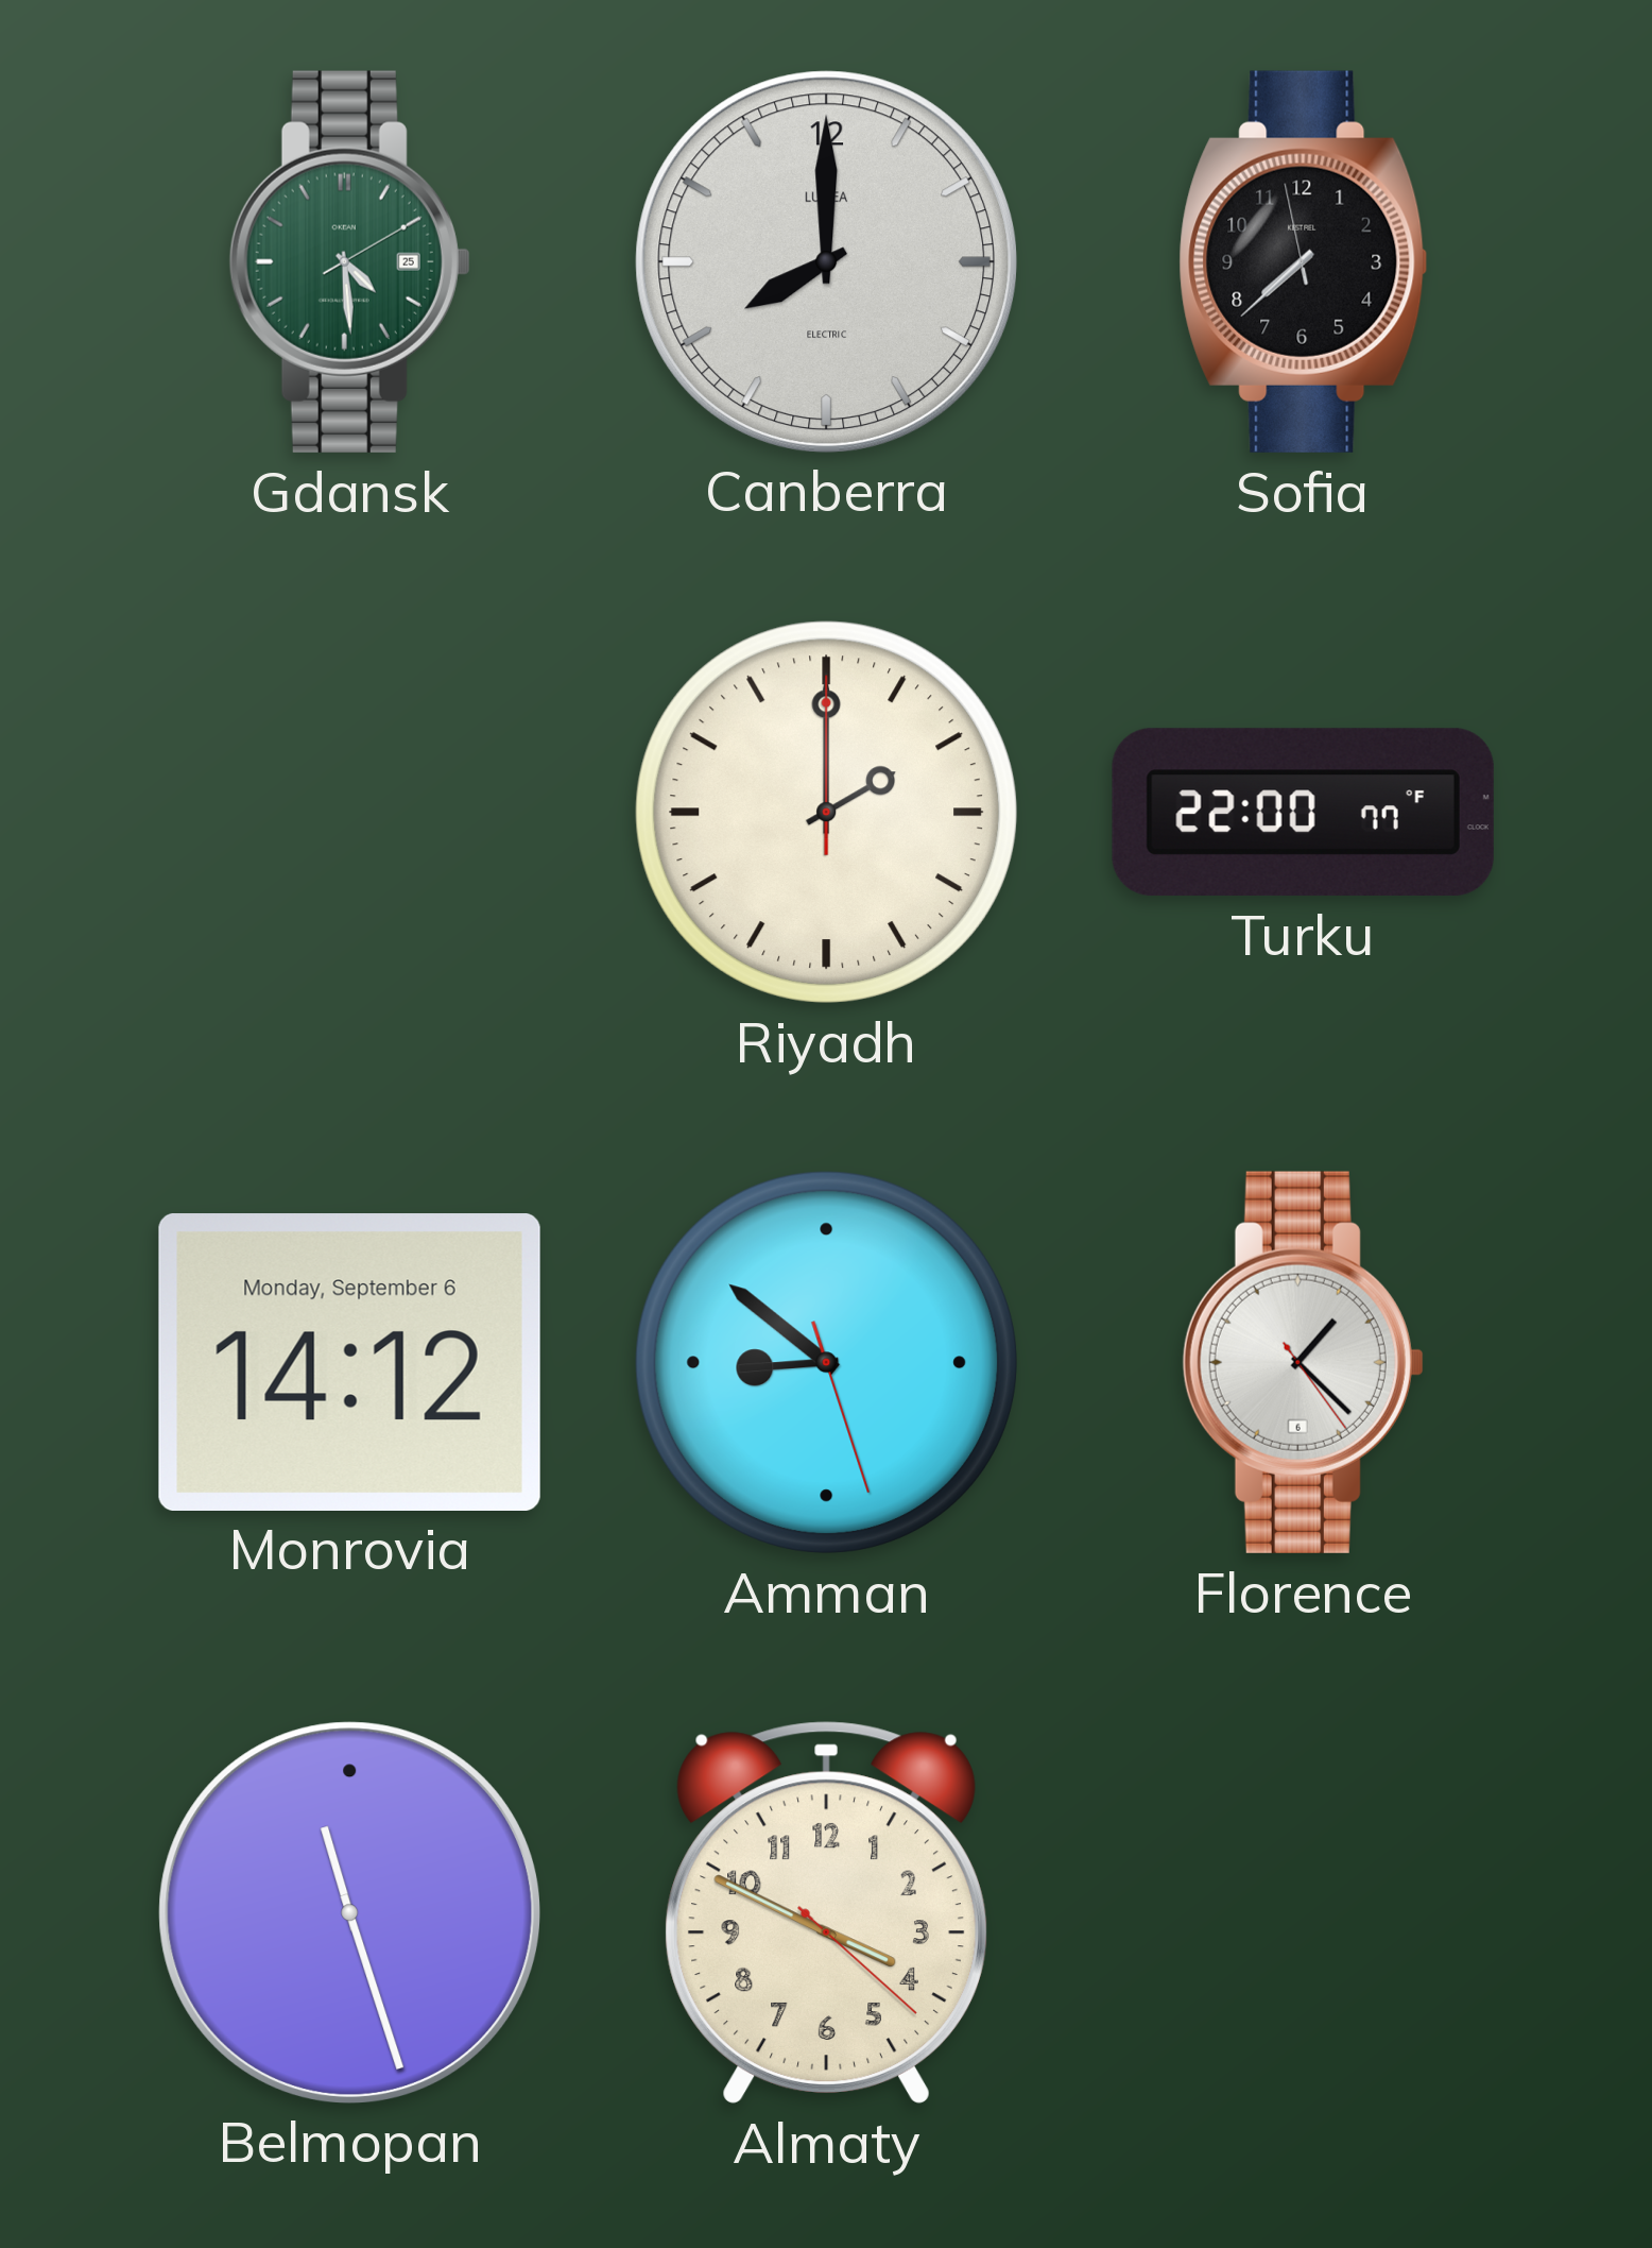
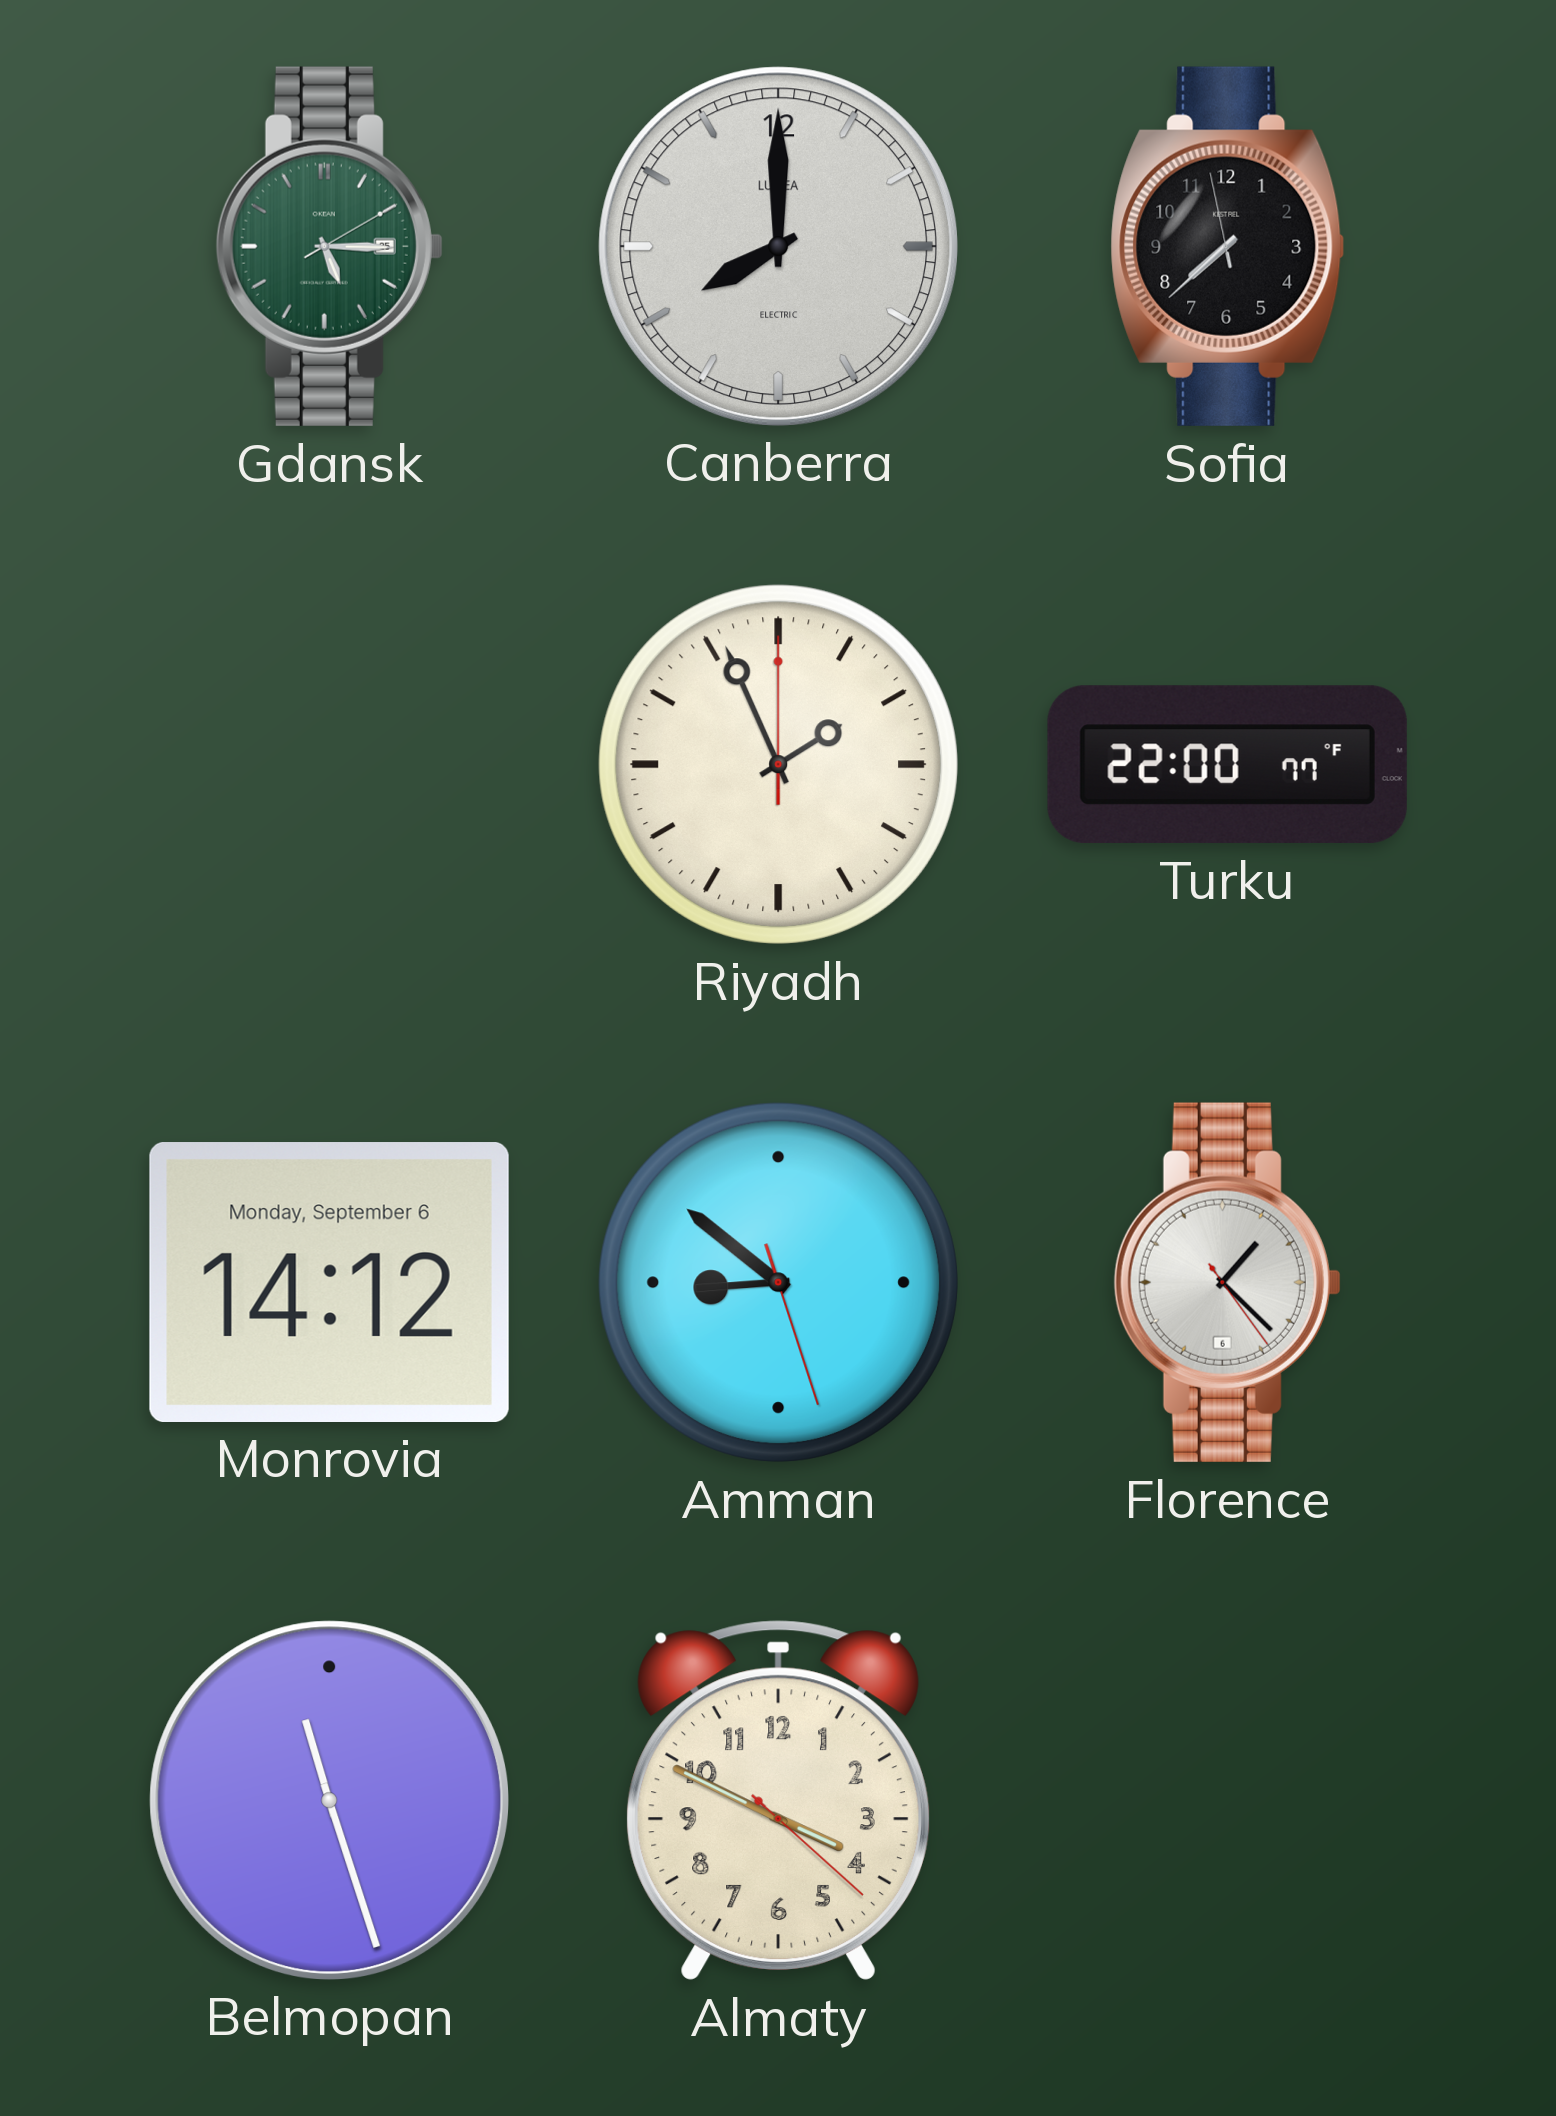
Gdansk: 4:29 -> 5:15
Riyadh: 2:00 -> 1:56
